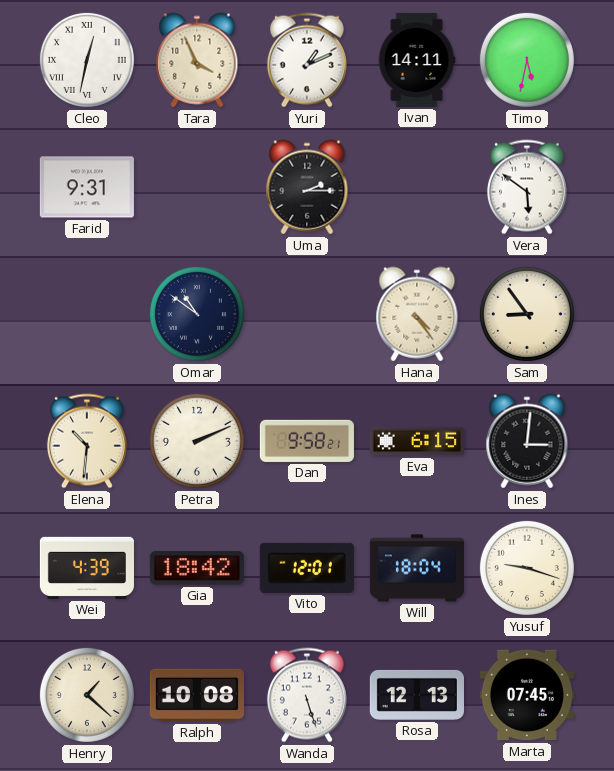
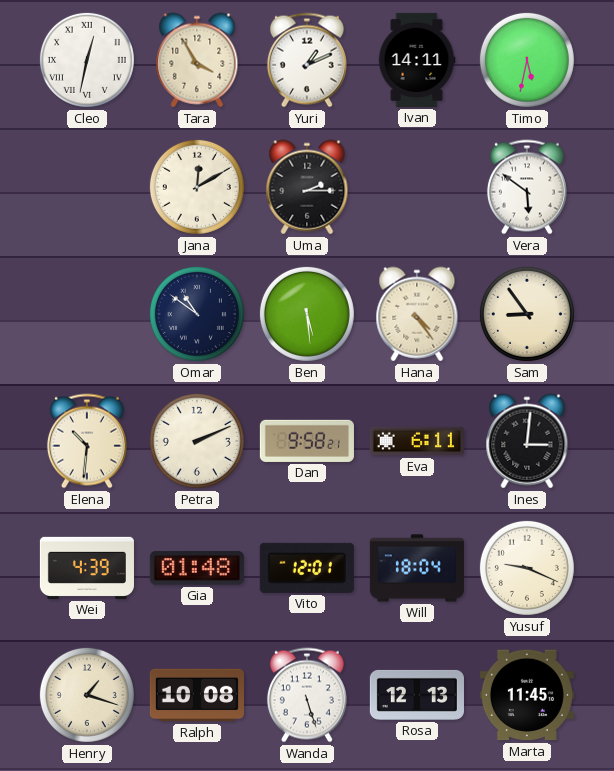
Tara: 3:56 -> 3:55
Farid: 9:31 -> none
Jana: none -> 12:10
Ben: none -> 5:29
Eva: 6:15 -> 6:11
Gia: 18:42 -> 01:48
Yusuf: 9:18 -> 9:19
Henry: 1:22 -> 1:18
Marta: 07:45 -> 11:45
